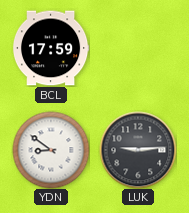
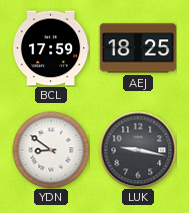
AEJ: none -> 18:25
LUK: 9:14 -> 9:17
